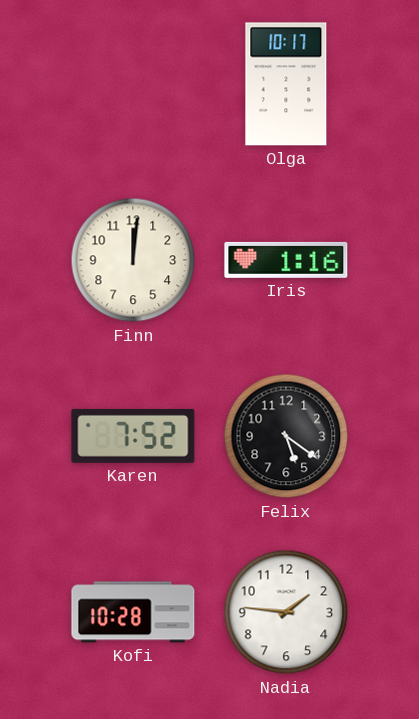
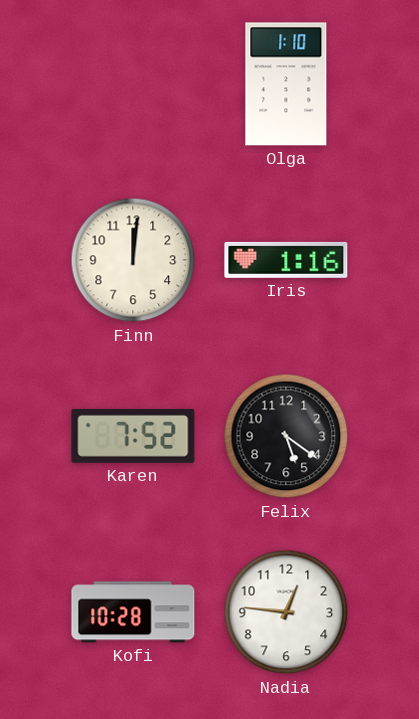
Olga: 10:17 -> 1:10
Nadia: 1:46 -> 12:46
